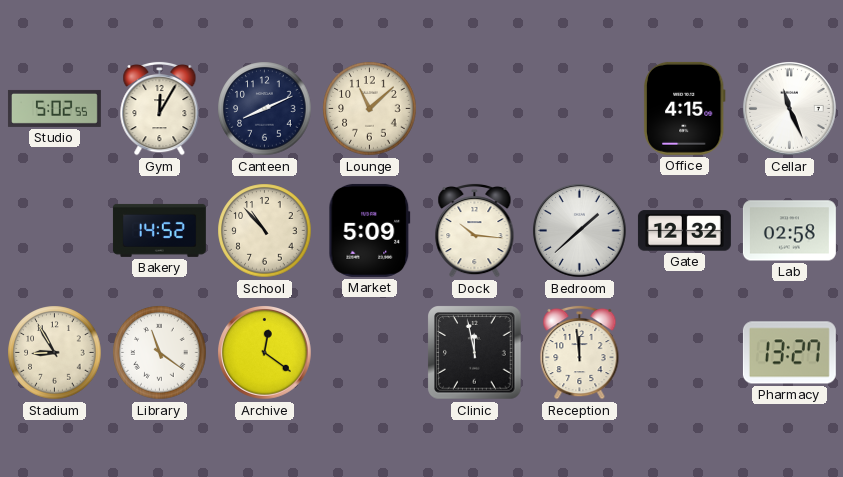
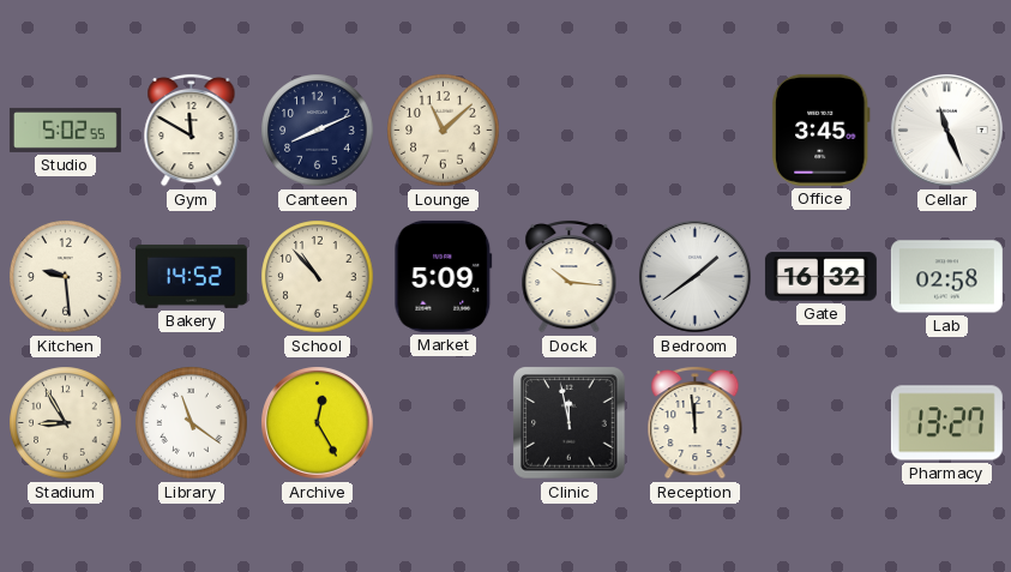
Gym: 12:05 -> 11:50
Office: 4:15 -> 3:45
Kitchen: none -> 9:29
Bedroom: 1:38 -> 1:39
Gate: 12:32 -> 16:32
Archive: 12:21 -> 12:25
